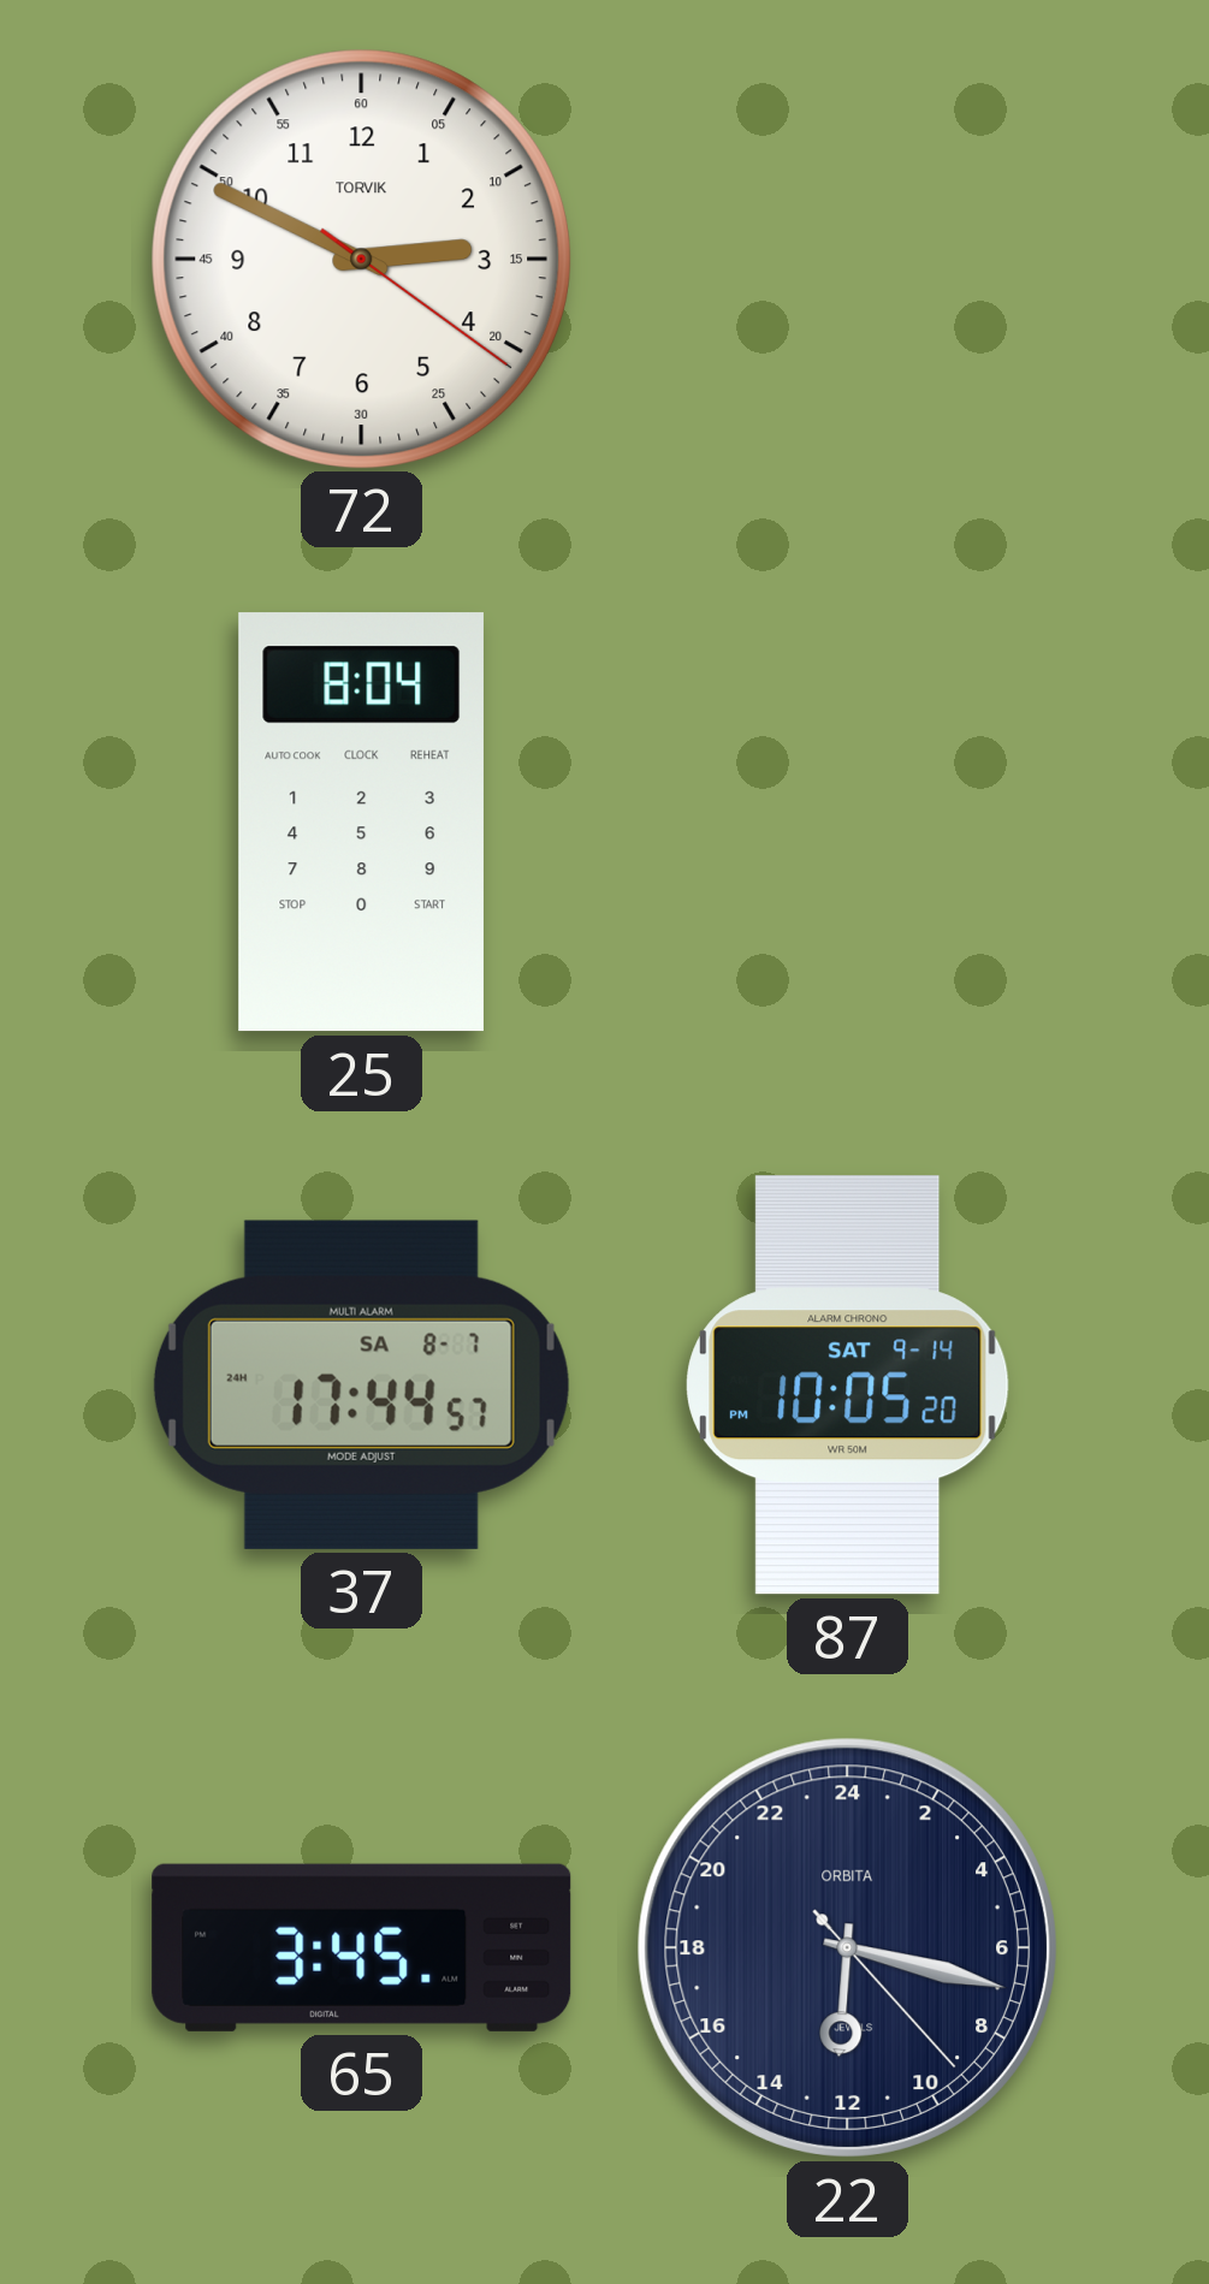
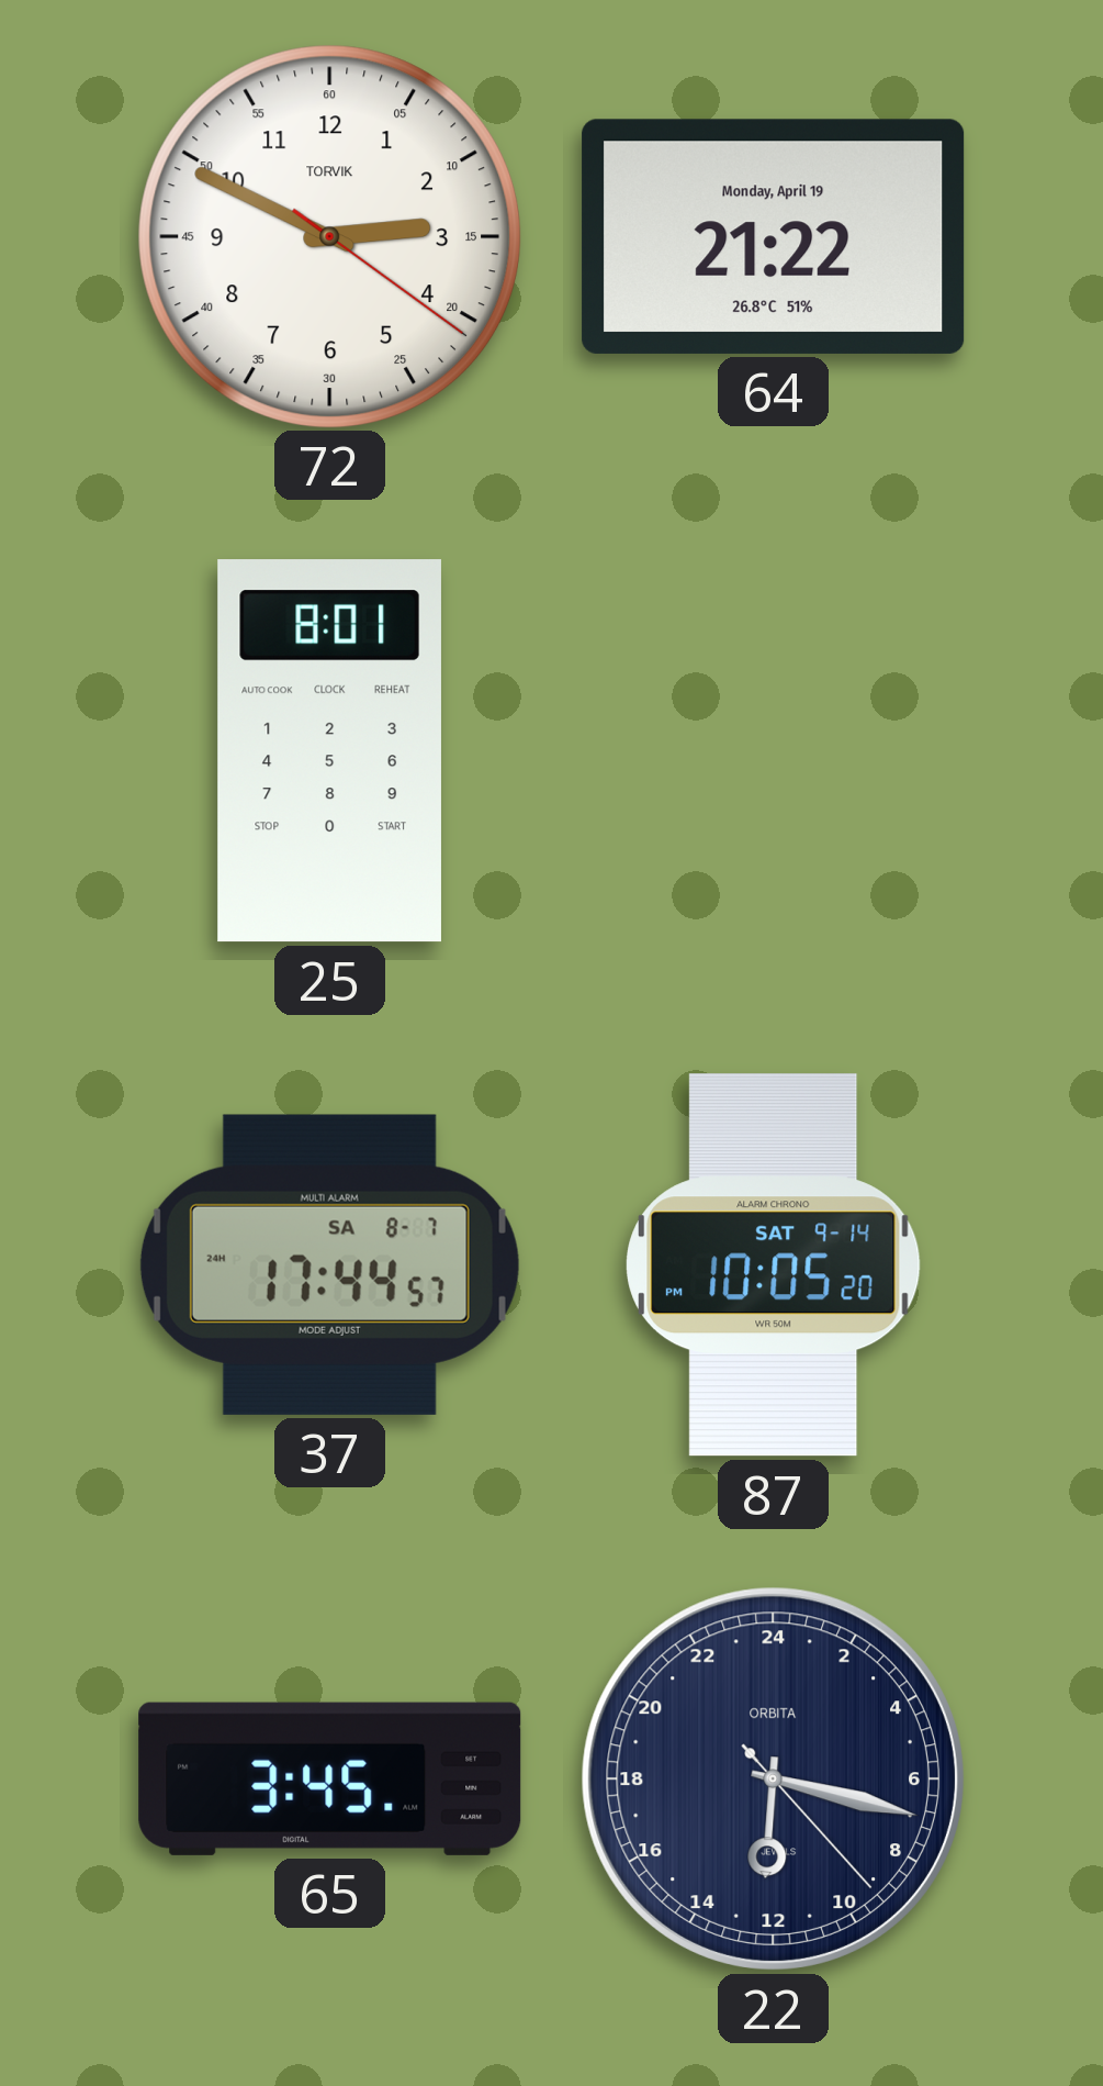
64: none -> 21:22
25: 8:04 -> 8:01
